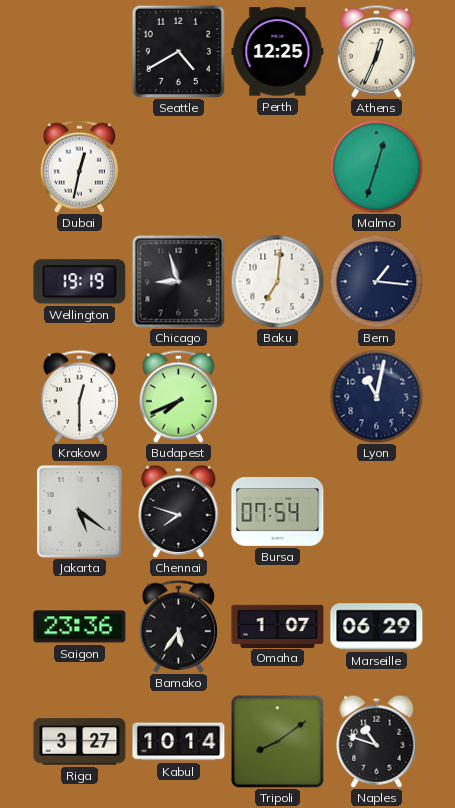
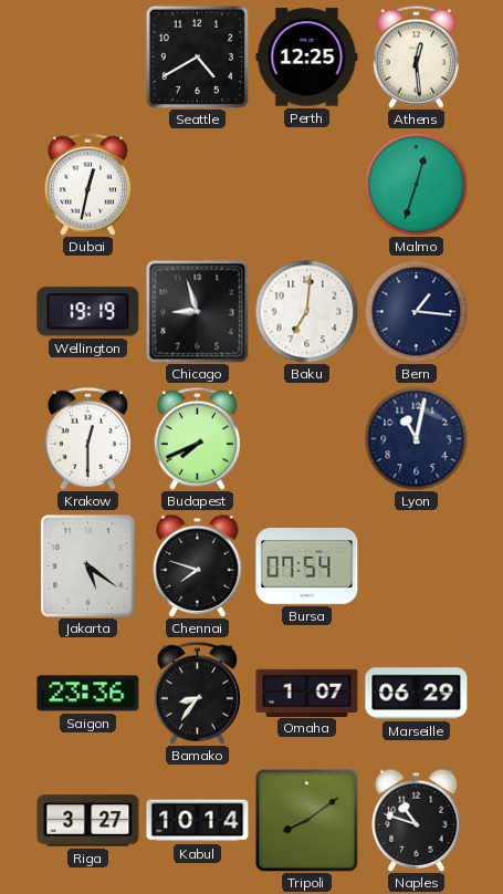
Athens: 12:34 -> 12:29
Bamako: 5:36 -> 8:36
